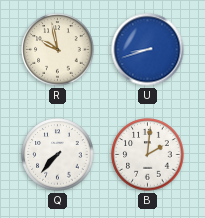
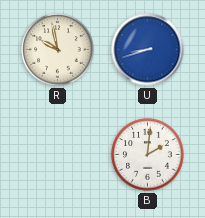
Q: 7:37 -> none
